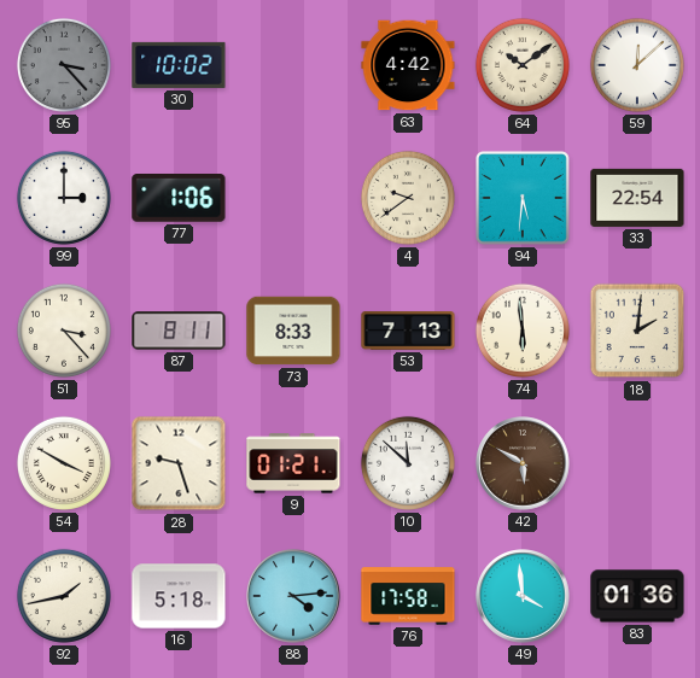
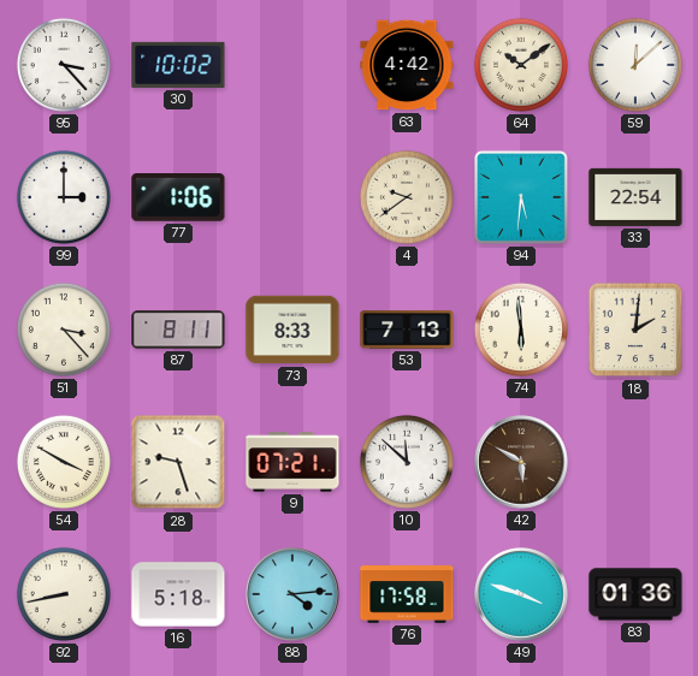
95 dial: grey -> white
9: 01:21 -> 07:21
92: 1:43 -> 8:43
49: 3:59 -> 3:48
